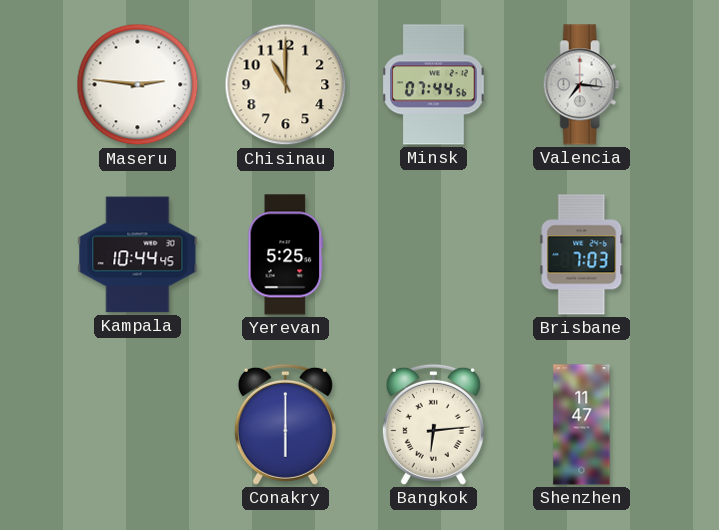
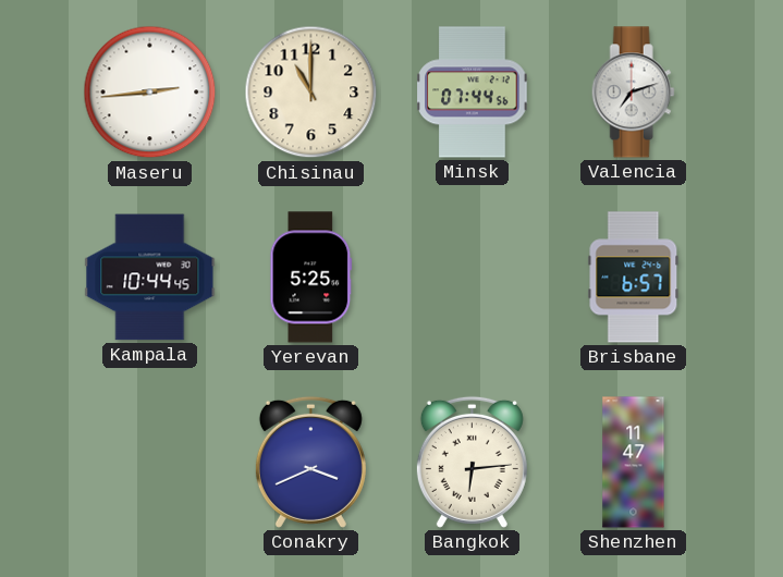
Maseru: 2:46 -> 2:44
Valencia: 7:16 -> 7:12
Brisbane: 7:03 -> 6:57
Conakry: 6:00 -> 3:41
